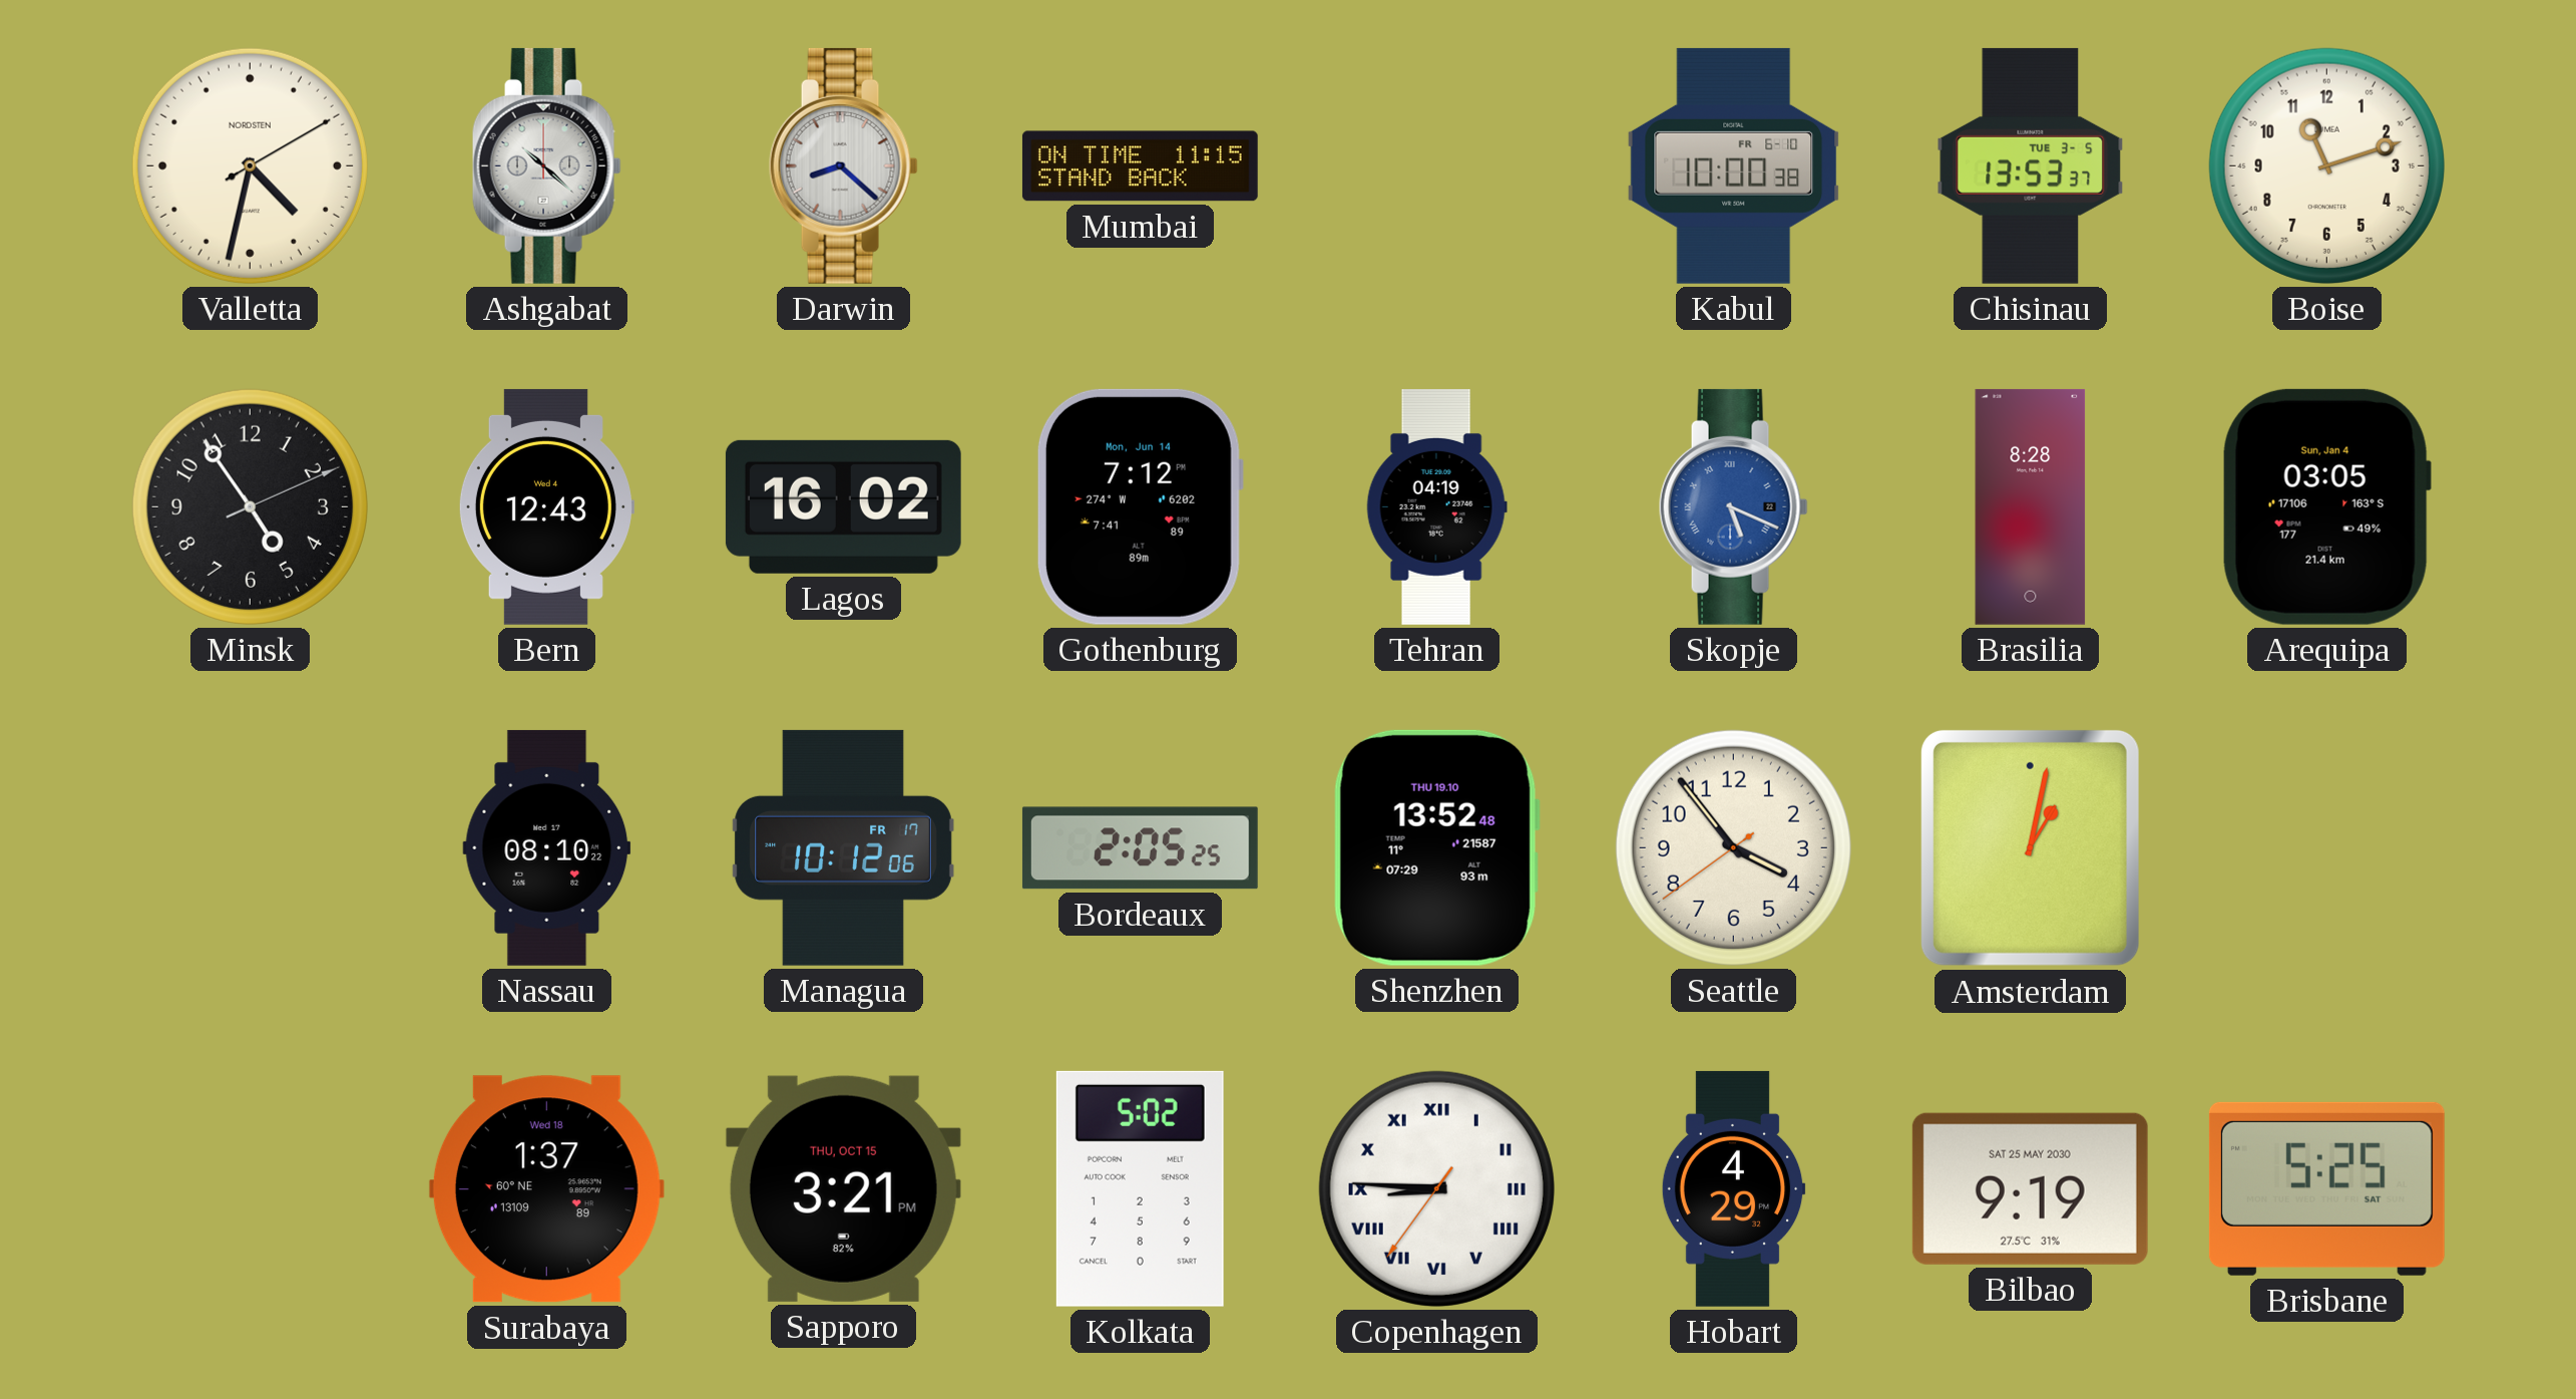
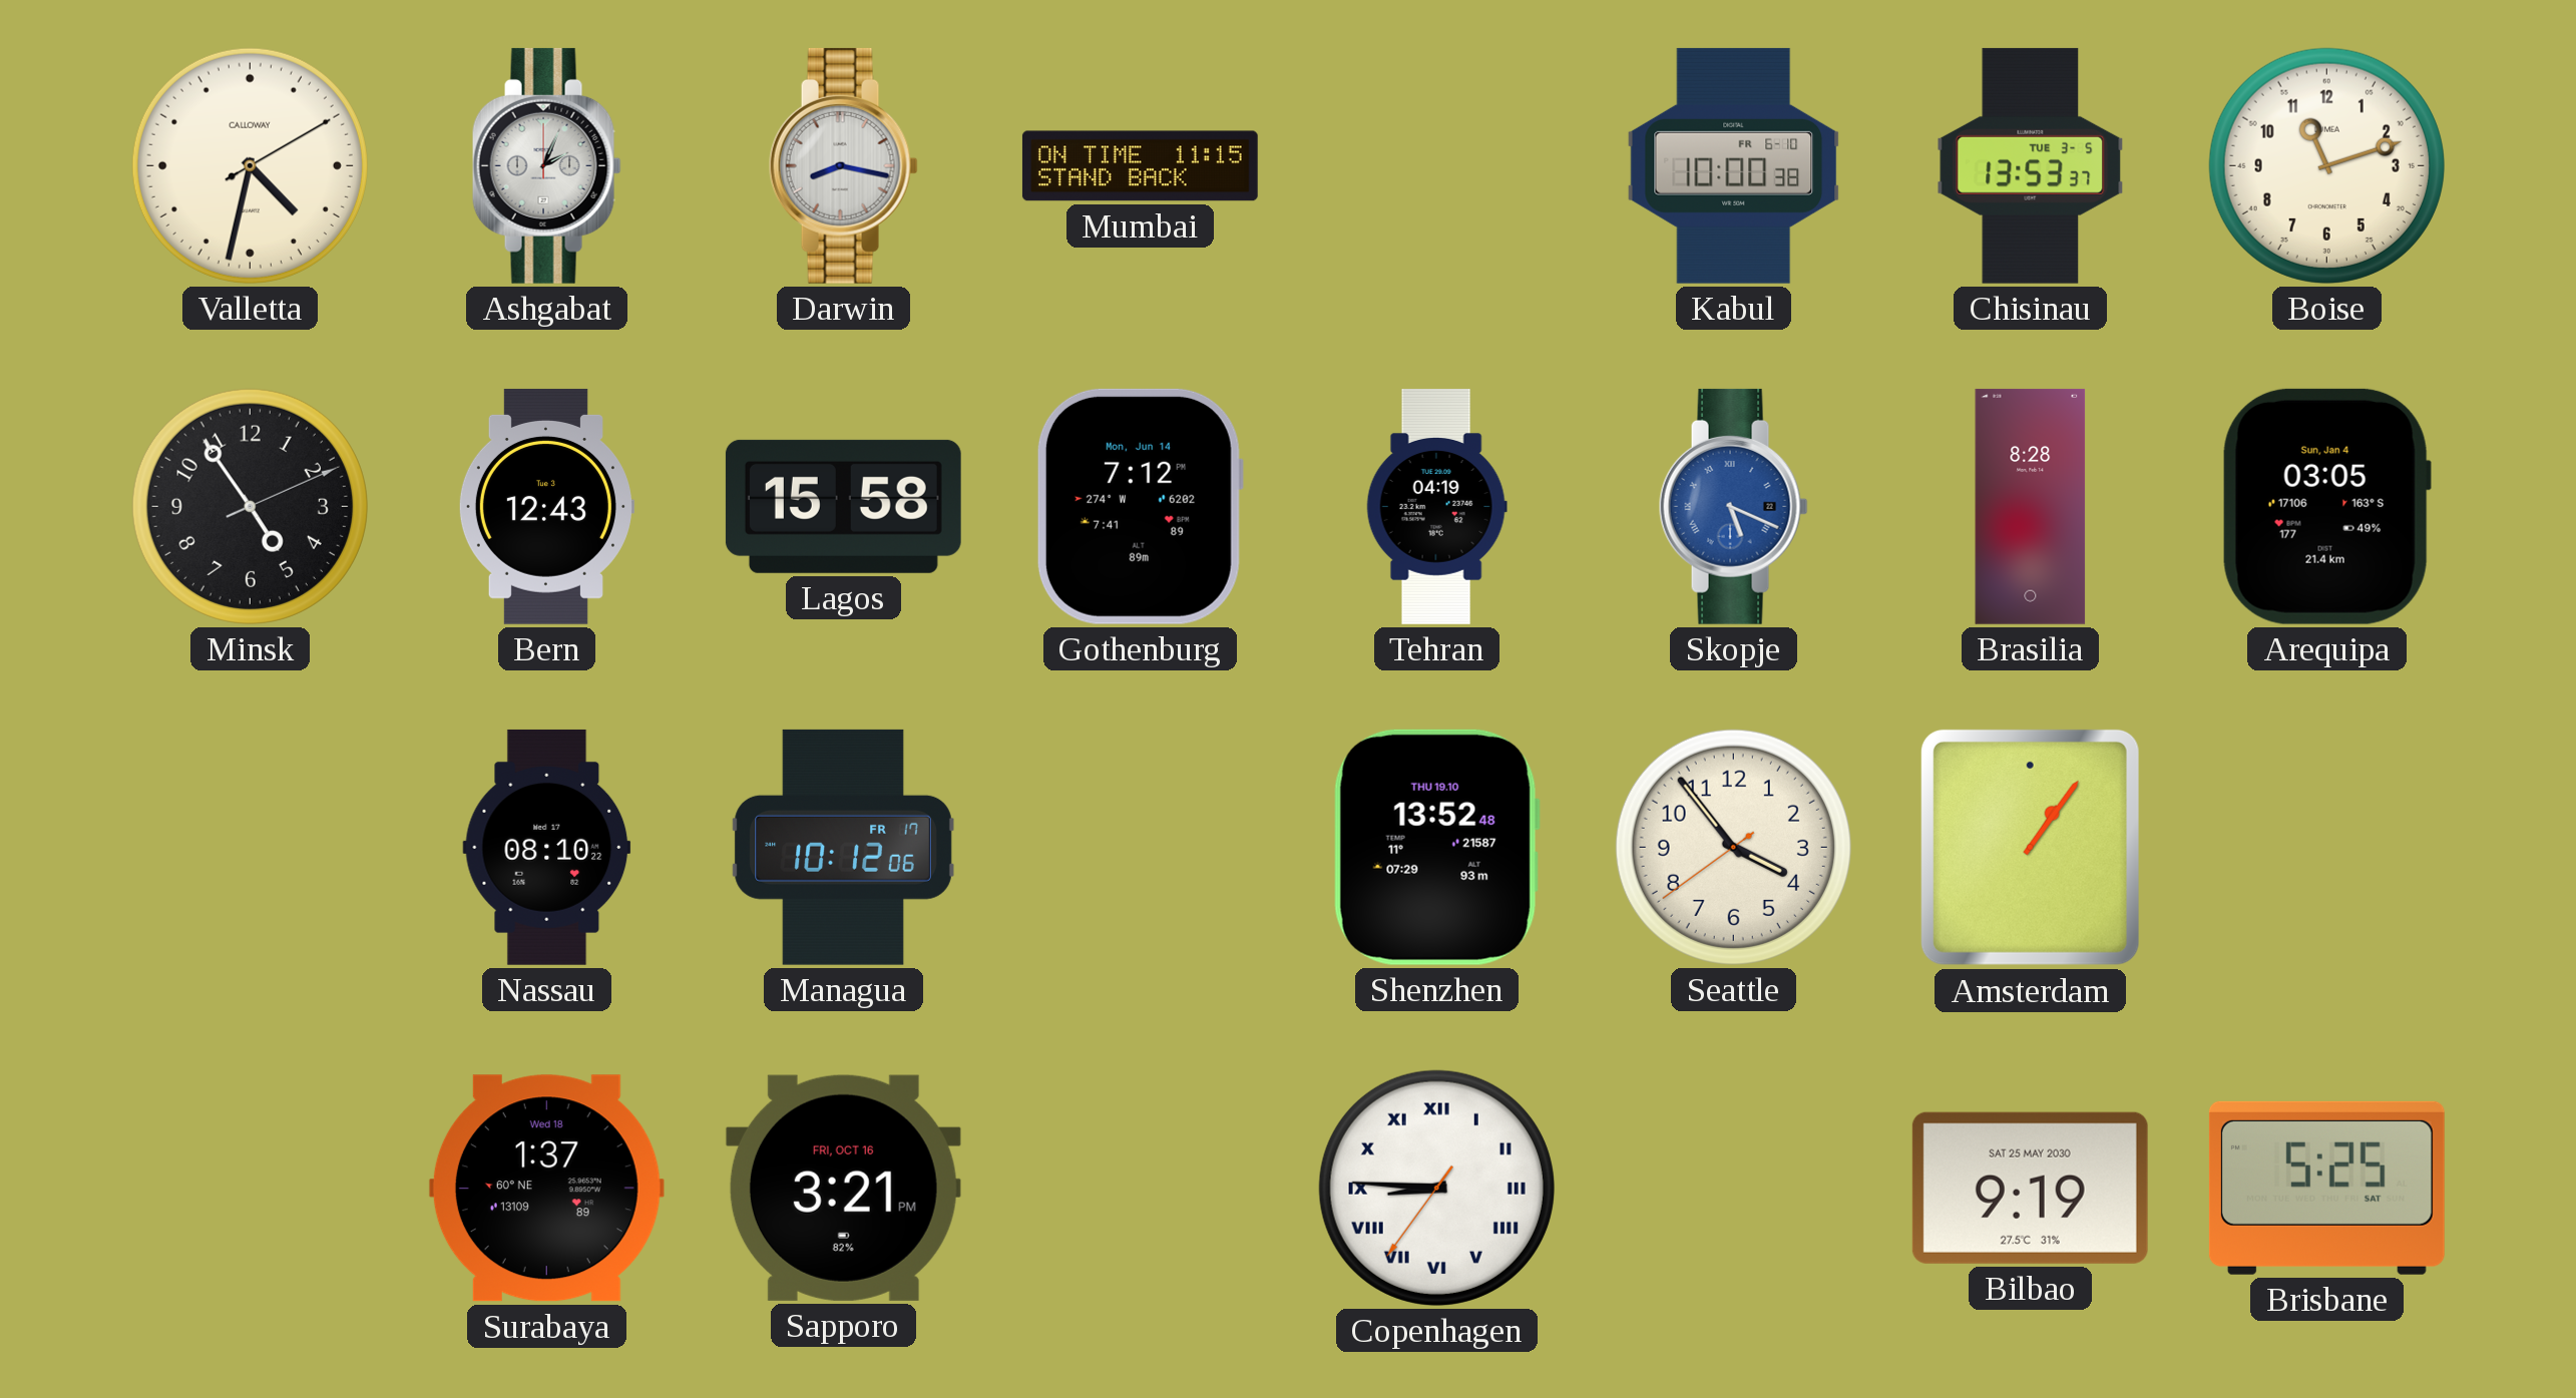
Valletta brand: NORDSTEN -> CALLOWAY
Ashgabat: 10:22 -> 2:04
Darwin: 8:22 -> 8:17
Bern date: Wed 4 -> Tue 3
Lagos: 16:02 -> 15:58
Bordeaux: 2:05 -> none
Amsterdam: 1:02 -> 1:06
Sapporo date: THU, OCT 15 -> FRI, OCT 16
Kolkata: 5:02 -> none
Hobart: 4:29 -> none
